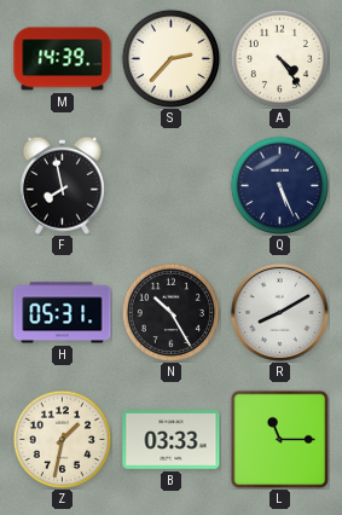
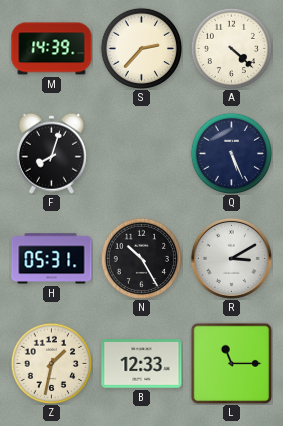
A: 4:24 -> 4:22
F: 7:58 -> 8:03
R: 8:10 -> 3:10
B: 03:33 -> 12:33
